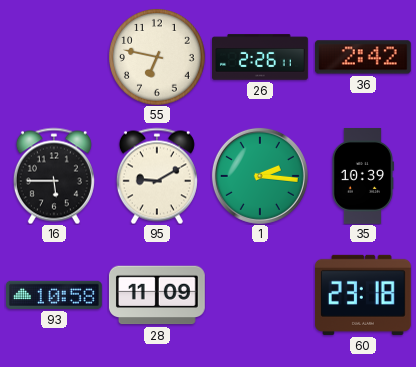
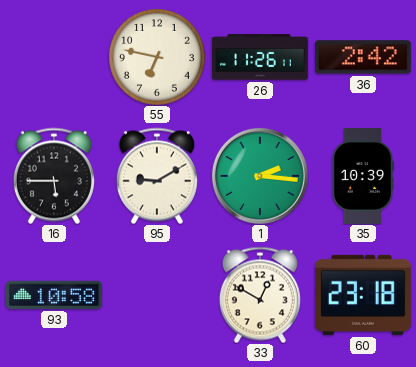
26: 2:26 -> 11:26
28: 11:09 -> none
33: none -> 12:50
